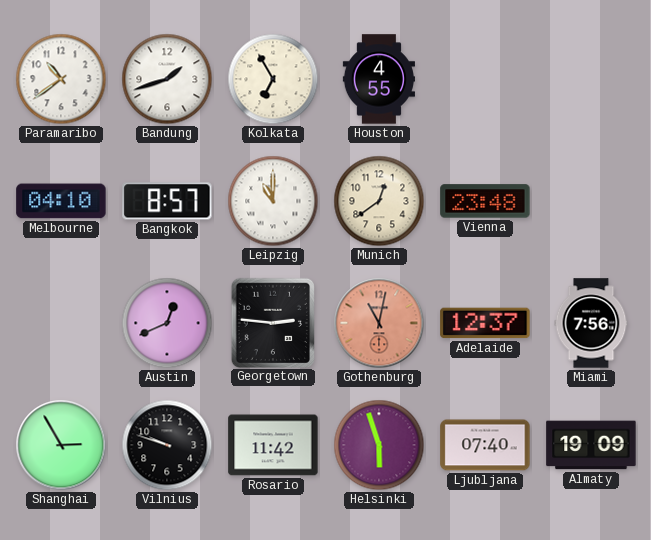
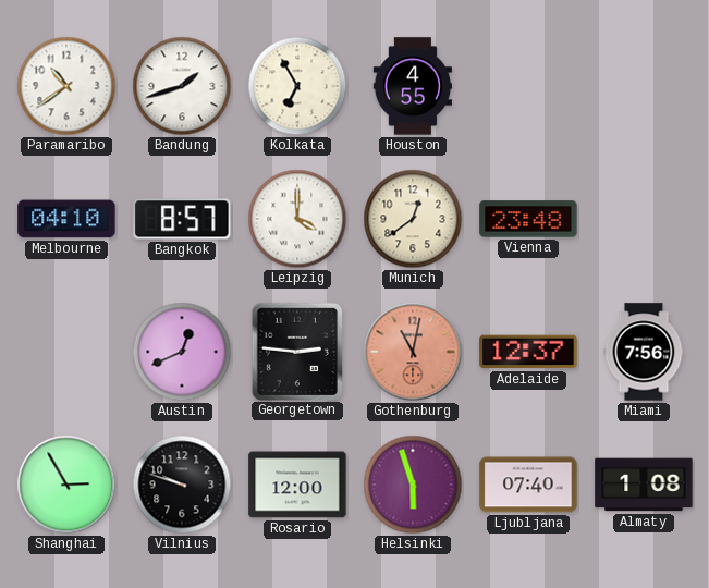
Leipzig: 11:00 -> 4:00
Rosario: 11:42 -> 12:00
Almaty: 19:09 -> 1:08
